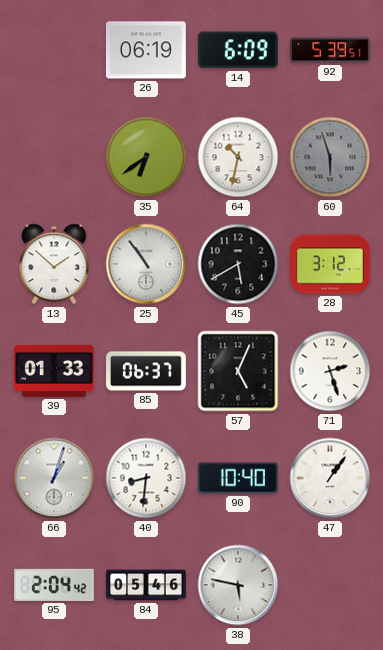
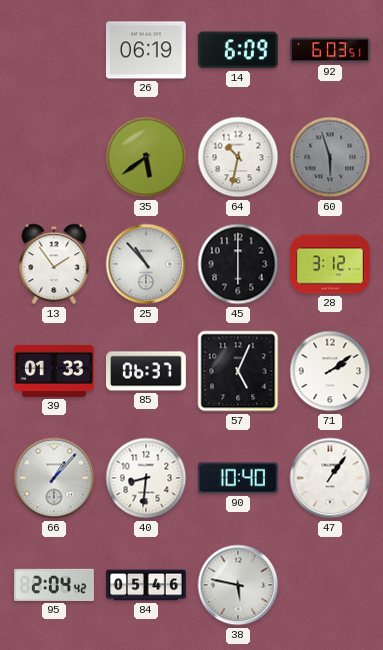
92: 5:39 -> 6:03
35: 6:39 -> 5:39
13: 1:52 -> 1:54
25: 10:54 -> 10:53
45: 5:40 -> 6:00
71: 2:27 -> 2:09
66: 1:03 -> 1:07
